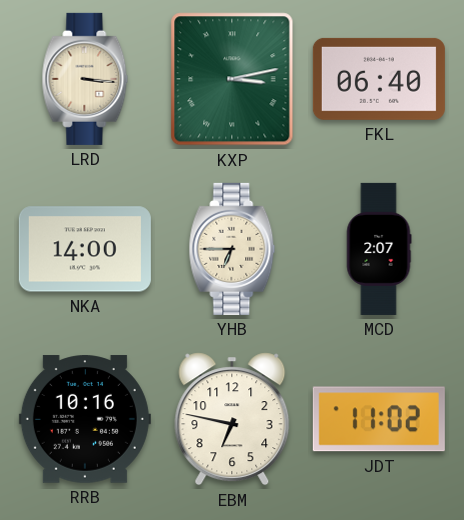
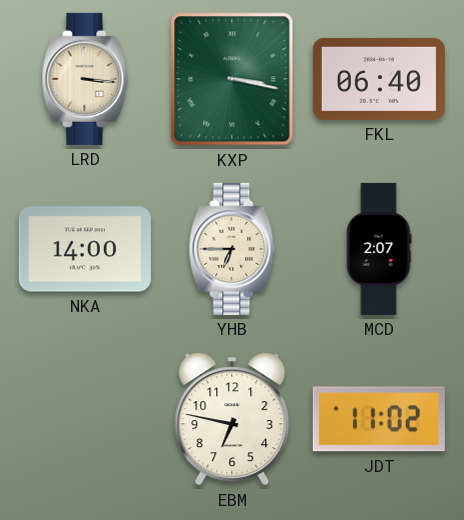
KXP: 3:13 -> 3:17
RRB: 10:16 -> none
